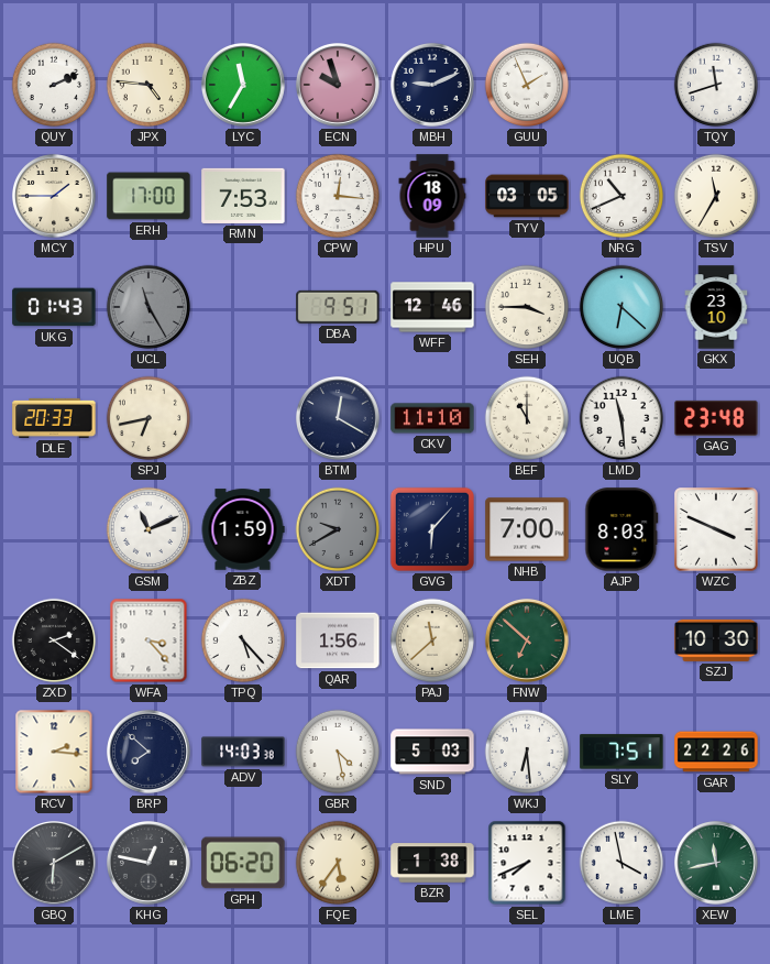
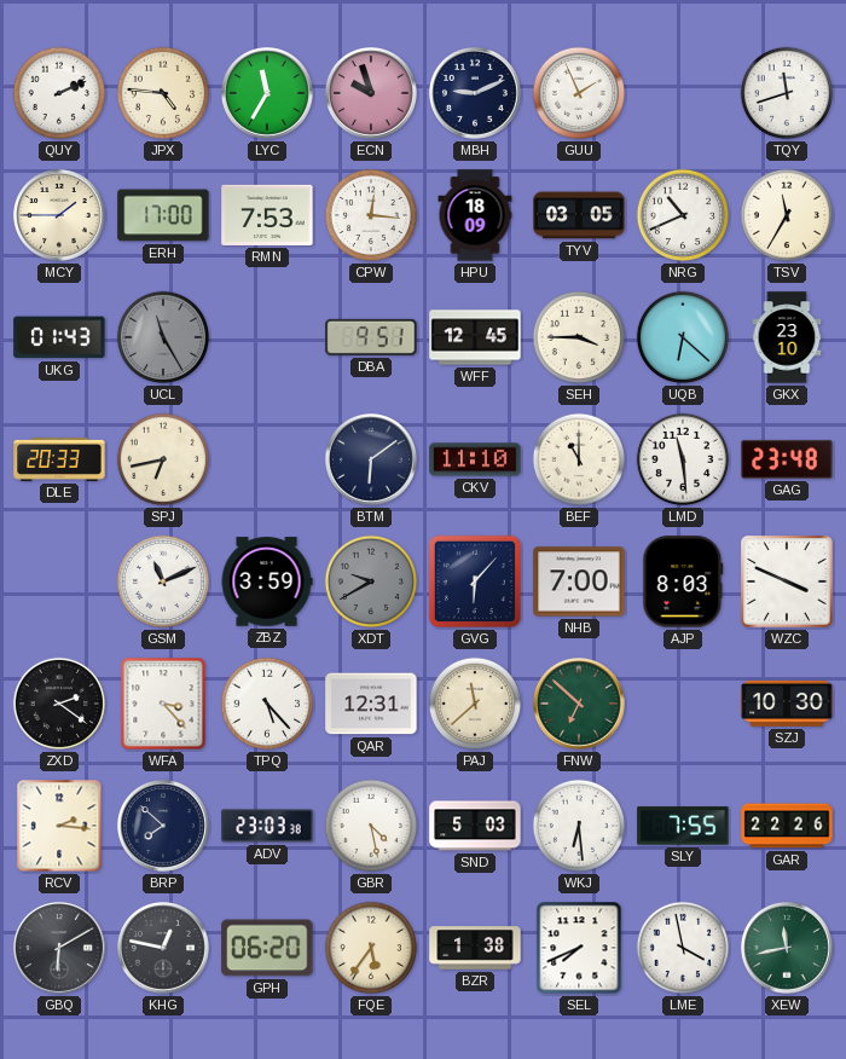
WFF: 12:46 -> 12:45
BTM: 12:20 -> 6:09
ZBZ: 1:59 -> 3:59
QAR: 1:56 -> 12:31
ADV: 14:03 -> 23:03
SLY: 7:51 -> 7:55
